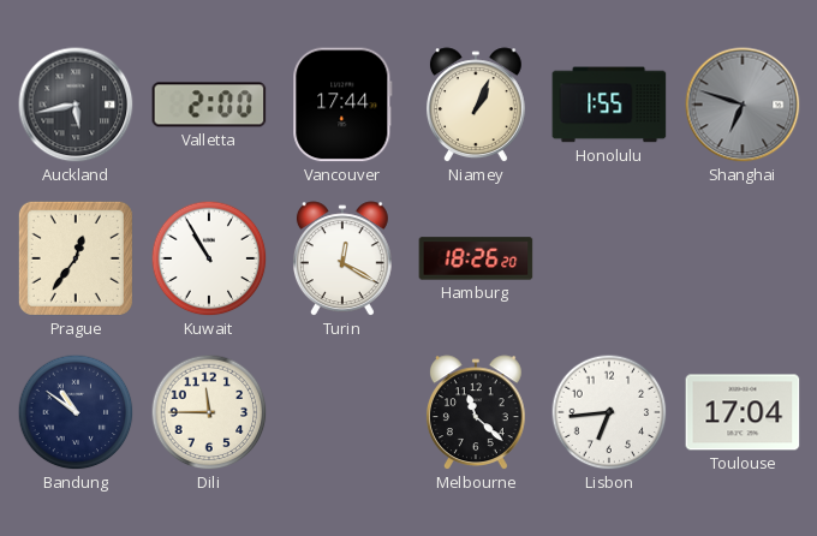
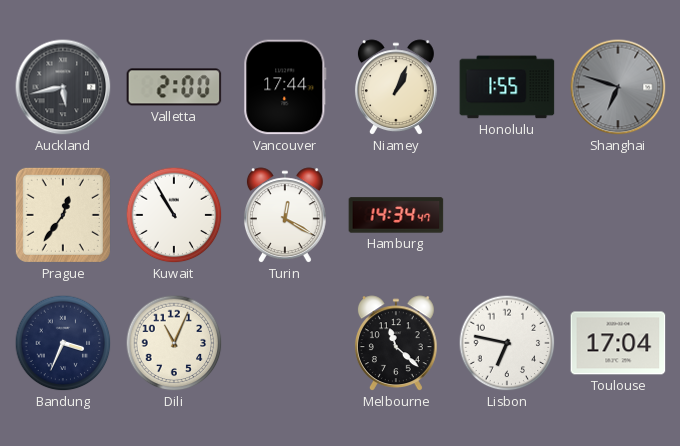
Hamburg: 18:26 -> 14:34
Bandung: 10:51 -> 3:34
Dili: 11:45 -> 11:04
Lisbon: 6:44 -> 6:47
